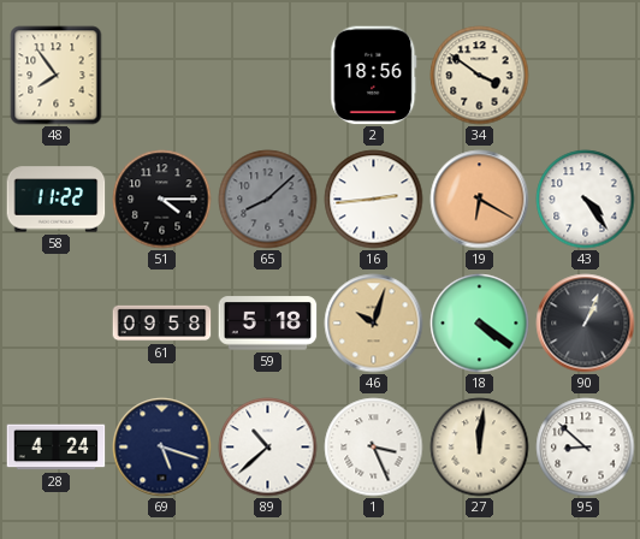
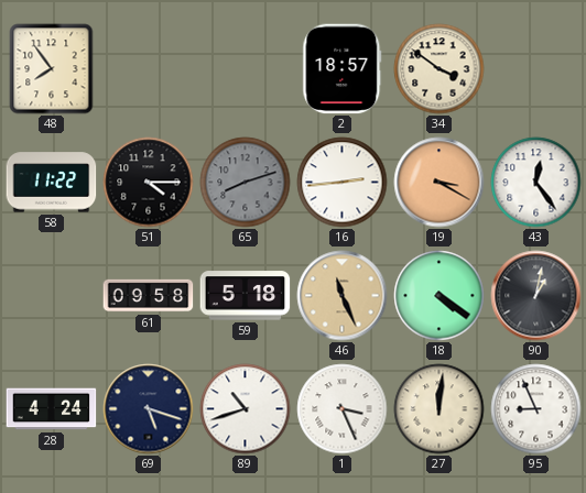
2: 18:56 -> 18:57
65: 8:08 -> 8:12
19: 6:20 -> 3:20
43: 4:24 -> 12:24
46: 10:03 -> 11:26
90: 1:04 -> 1:02
89: 10:38 -> 10:42
95: 8:52 -> 8:56
